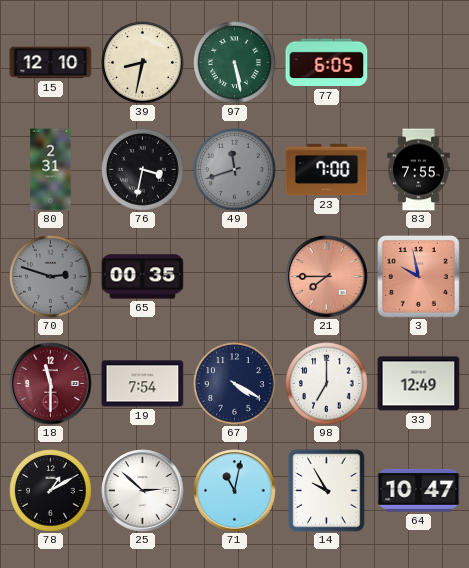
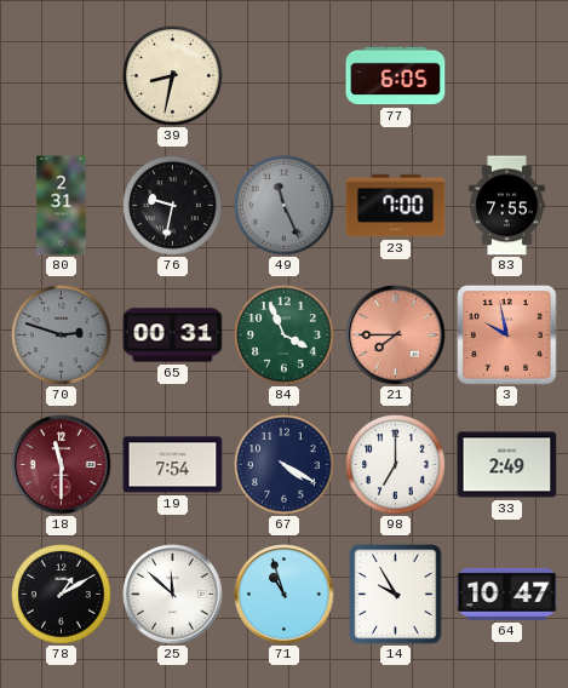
15: 12:10 -> none
97: 5:28 -> none
76: 3:32 -> 9:32
49: 11:42 -> 11:26
65: 00:35 -> 00:31
84: none -> 3:56
33: 12:49 -> 2:49
25: 2:52 -> 11:52
71: 11:02 -> 10:57
